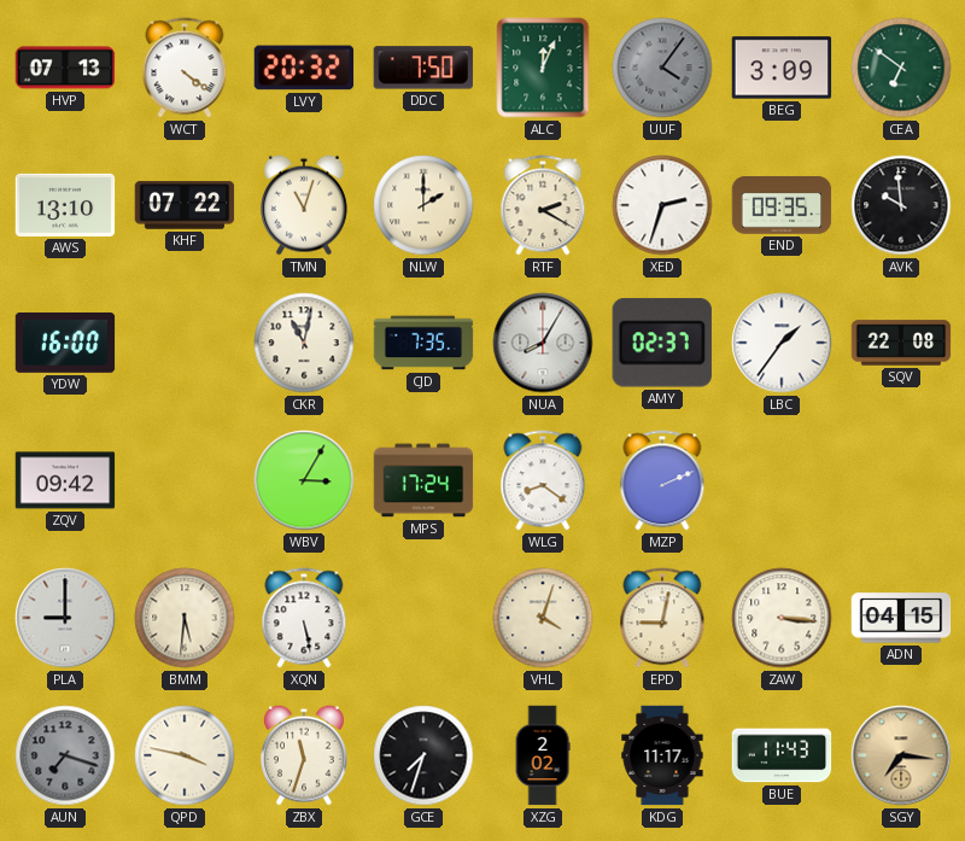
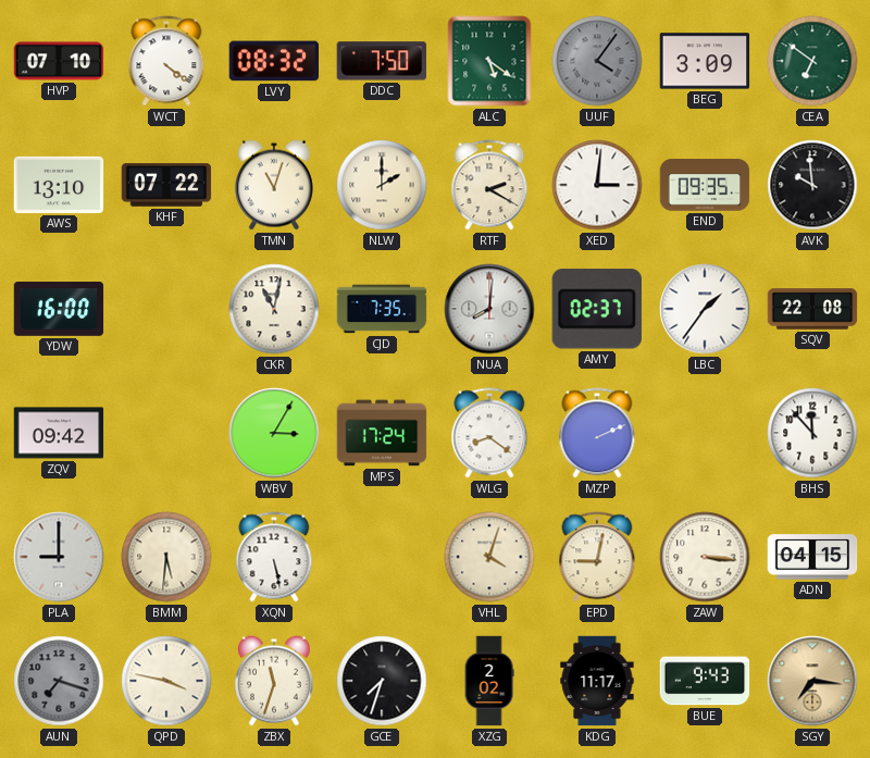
HVP: 07:13 -> 07:10
LVY: 20:32 -> 08:32
ALC: 12:04 -> 5:21
XED: 2:33 -> 3:01
NUA: 8:05 -> 8:01
BHS: none -> 11:53
BUE: 11:43 -> 9:43
